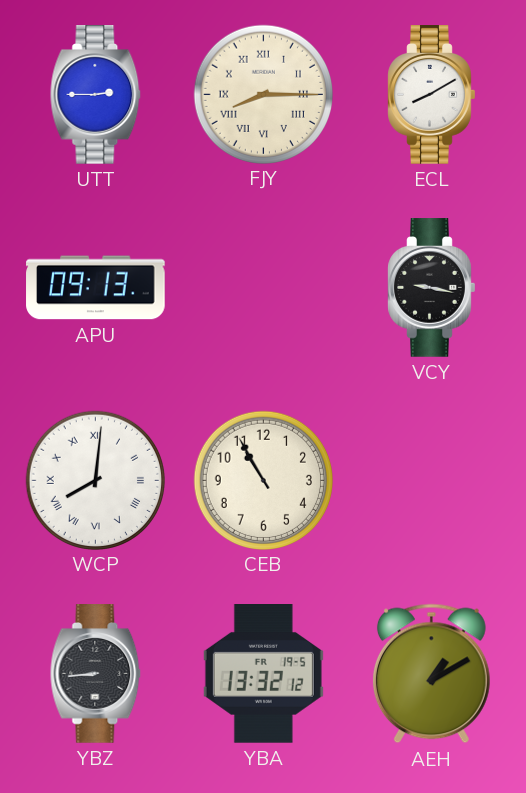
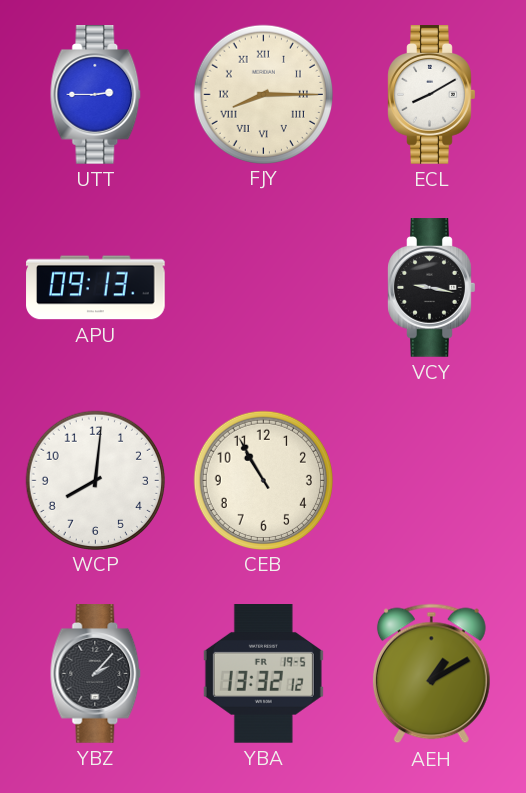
WCP numerals: Roman -> Arabic
YBZ: 8:44 -> 2:07
